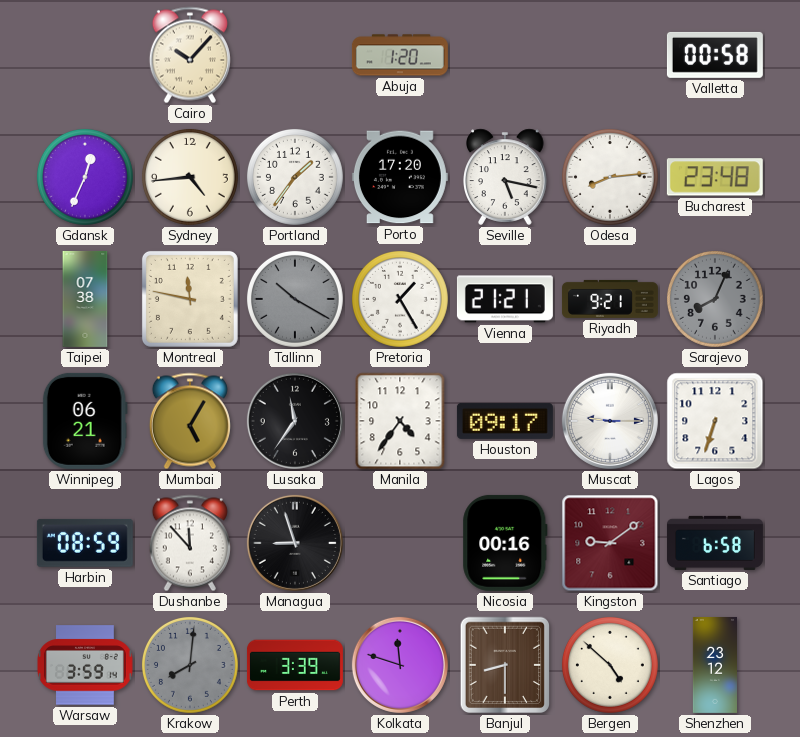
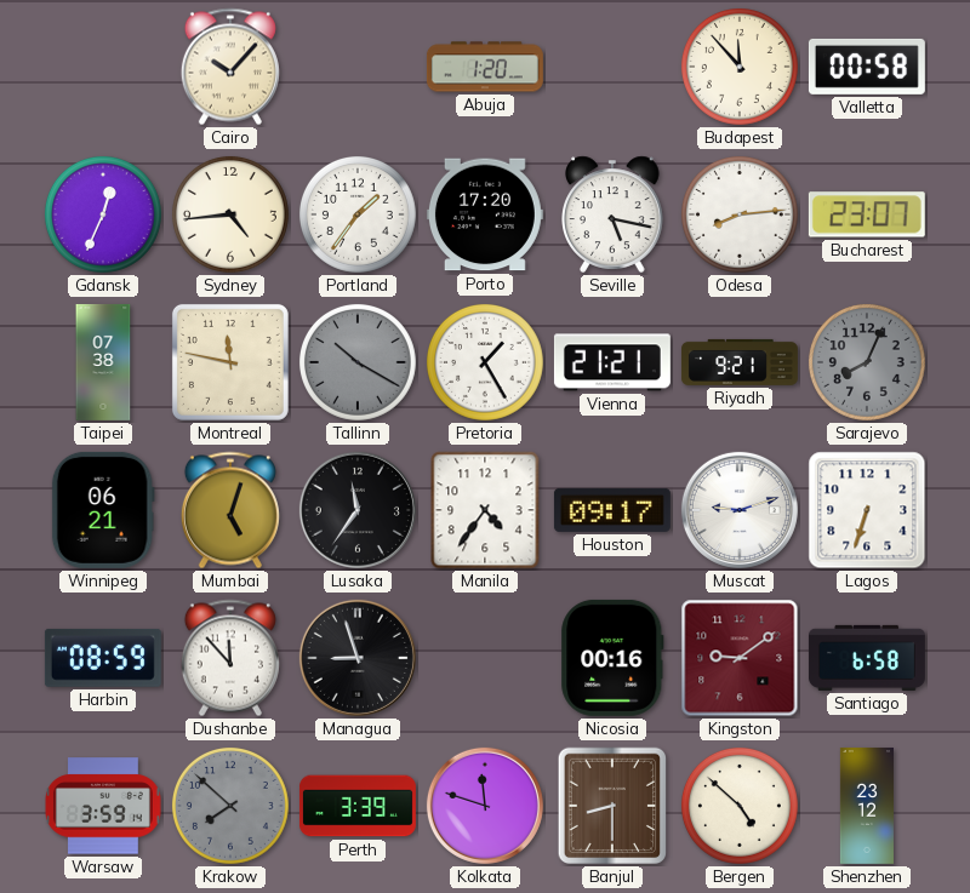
Budapest: none -> 11:53
Bucharest: 23:48 -> 23:07
Mumbai: 5:05 -> 5:03
Muscat: 9:15 -> 9:12
Krakow: 8:01 -> 7:52
